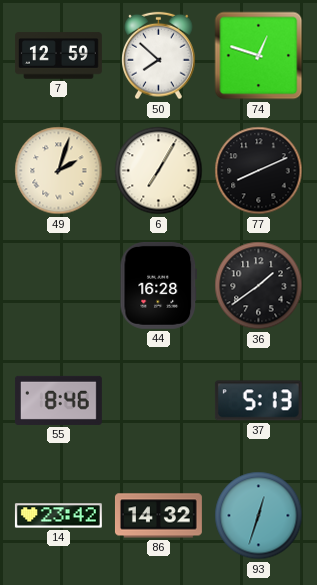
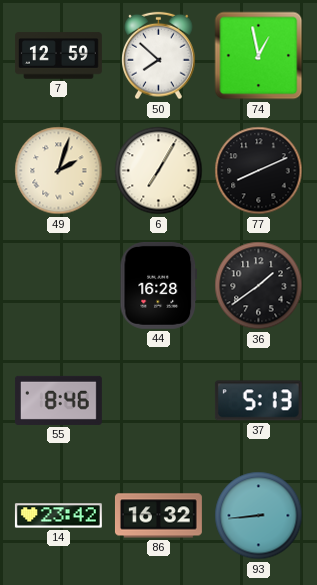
74: 12:48 -> 12:58
86: 14:32 -> 16:32
93: 12:33 -> 8:44
